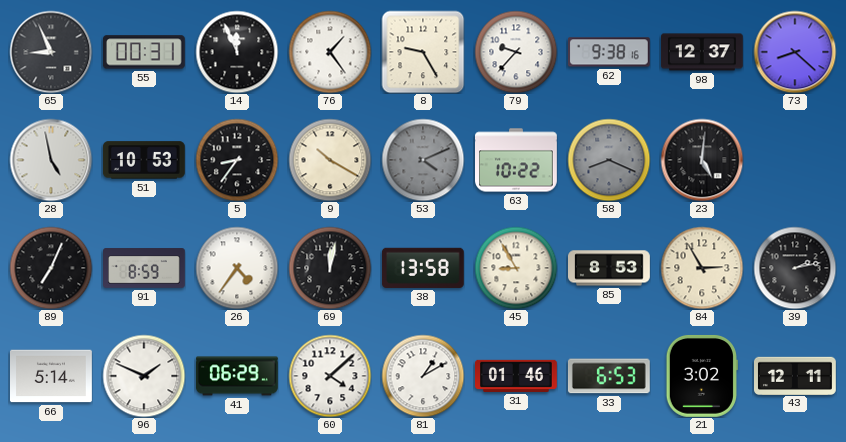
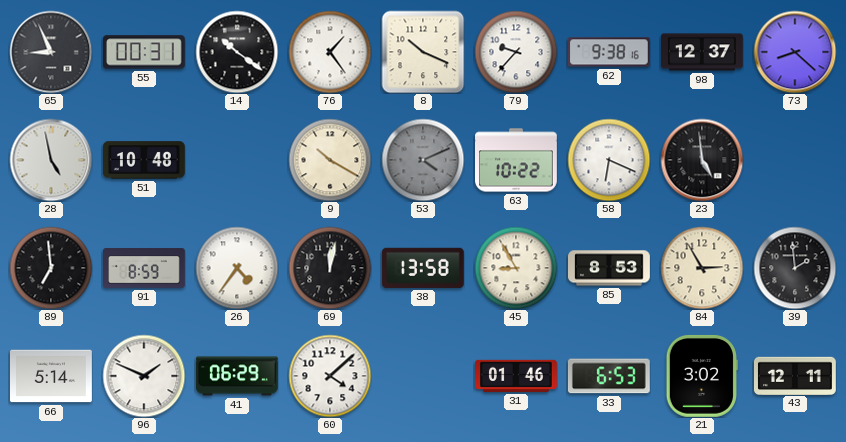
14: 11:56 -> 10:21
8: 9:25 -> 10:19
51: 10:53 -> 10:48
5: 8:36 -> none
58: 8:19 -> 6:19
58 dial: grey -> white
23: 5:01 -> 4:59
89: 7:04 -> 6:59
39: 2:13 -> 1:59
81: 1:10 -> none
